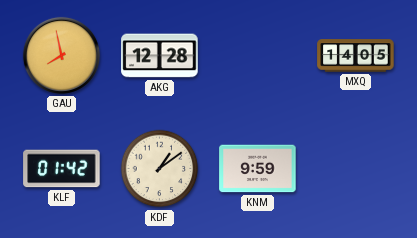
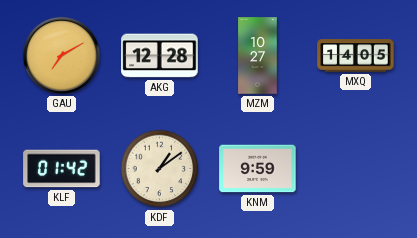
GAU: 7:58 -> 7:10
MZM: none -> 10:27
